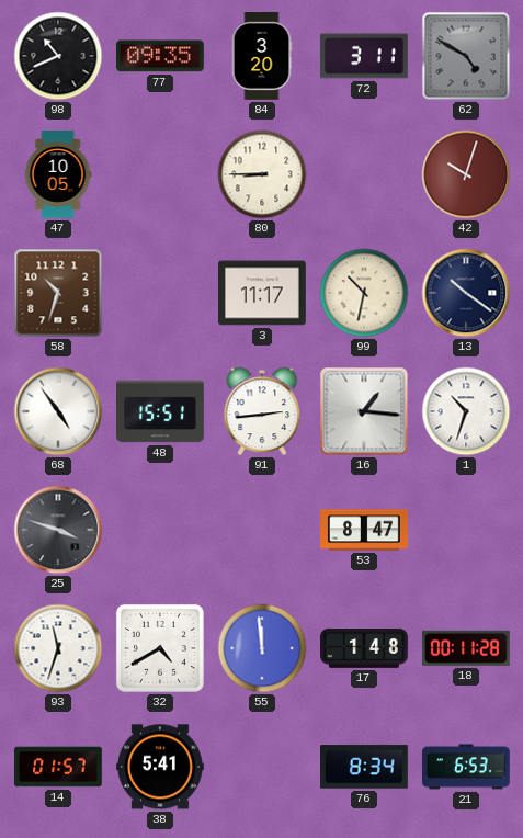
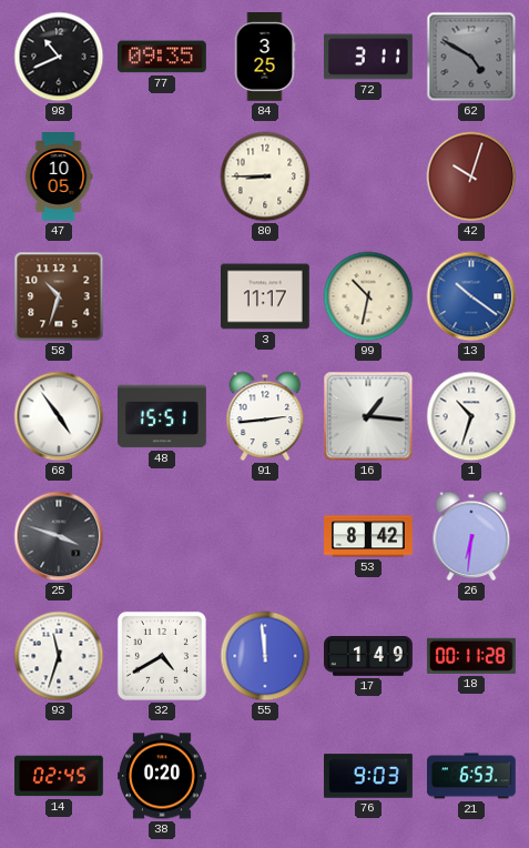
84: 3:20 -> 3:25
13 dial: navy -> blue
53: 8:47 -> 8:42
26: none -> 6:31
17: 1:48 -> 1:49
14: 01:57 -> 02:45
38: 5:41 -> 0:20
76: 8:34 -> 9:03
